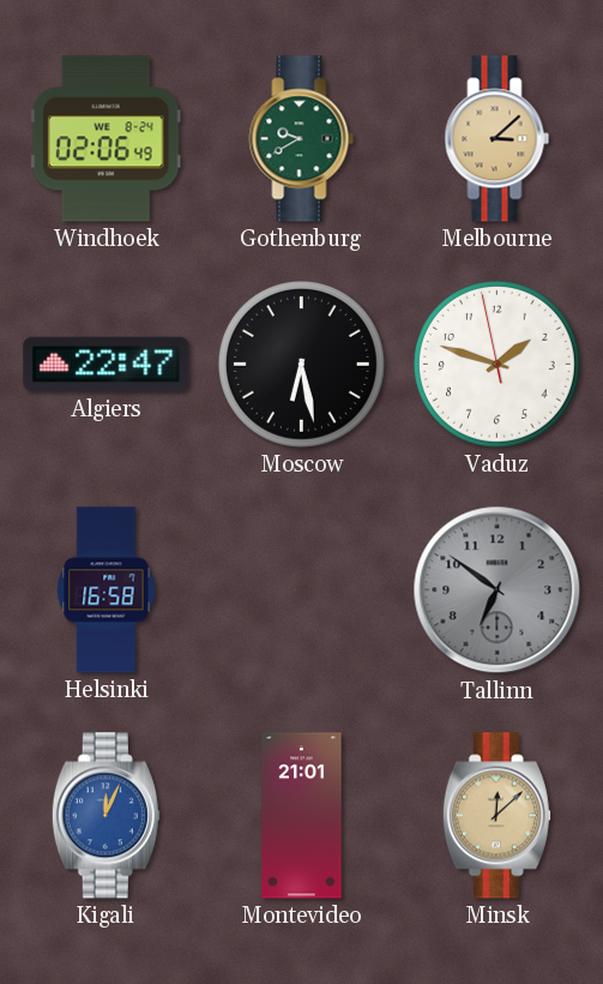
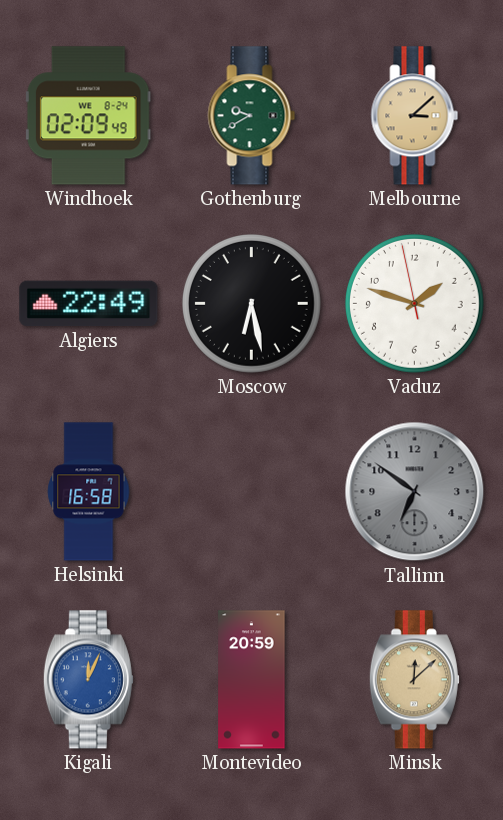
Windhoek: 02:06 -> 02:09
Algiers: 22:47 -> 22:49
Montevideo: 21:01 -> 20:59
